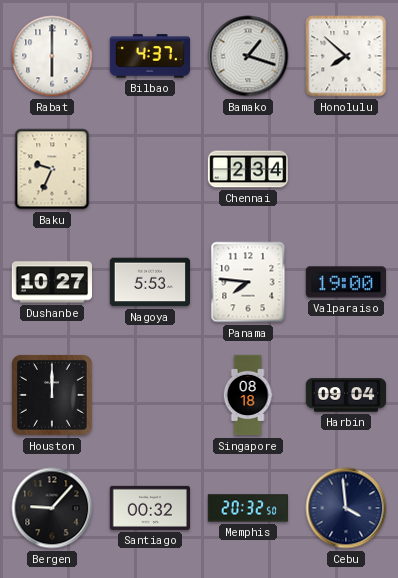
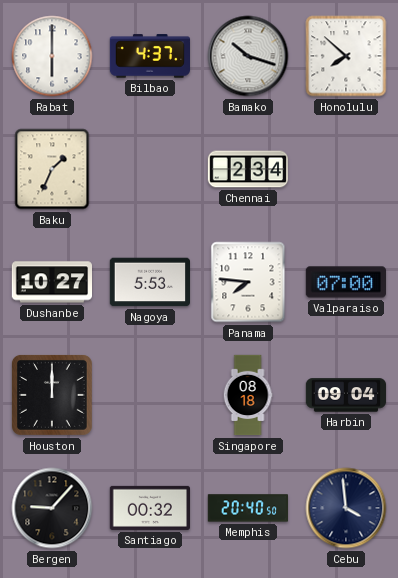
Bamako: 1:18 -> 10:18
Baku: 9:34 -> 1:34
Valparaiso: 19:00 -> 07:00
Memphis: 20:32 -> 20:40
